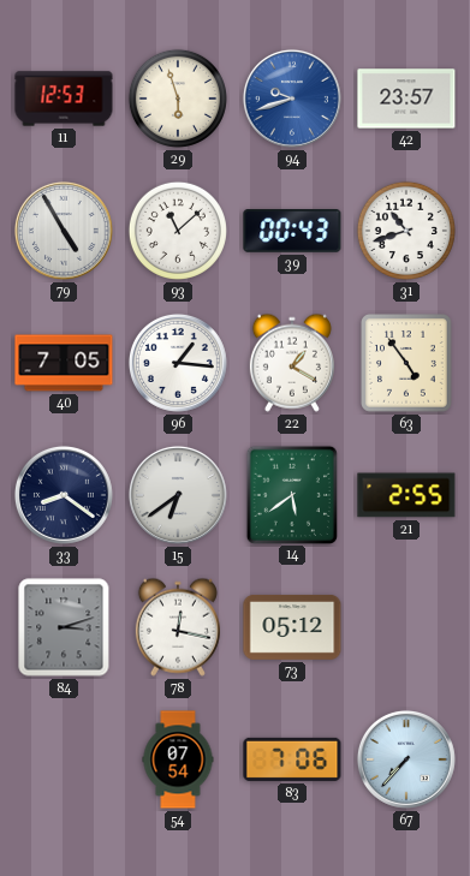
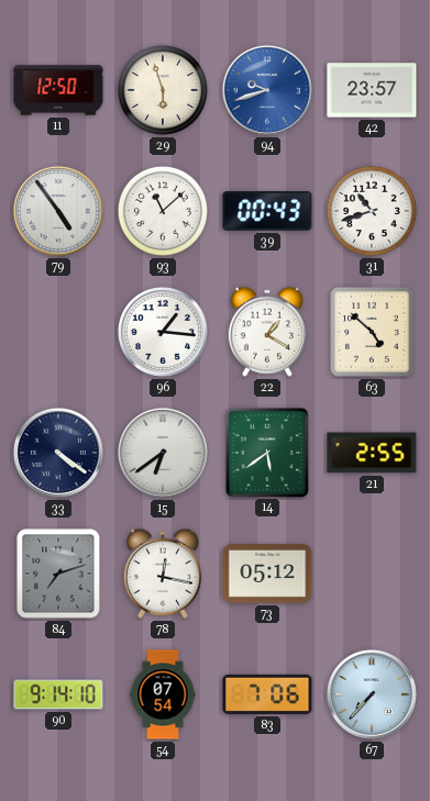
11: 12:53 -> 12:50
79: 4:55 -> 4:54
40: 7:05 -> none
63: 4:54 -> 4:52
33: 8:21 -> 4:21
84: 3:12 -> 7:12
90: none -> 9:14
